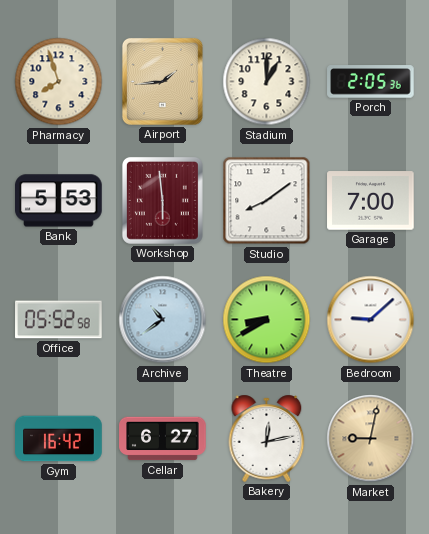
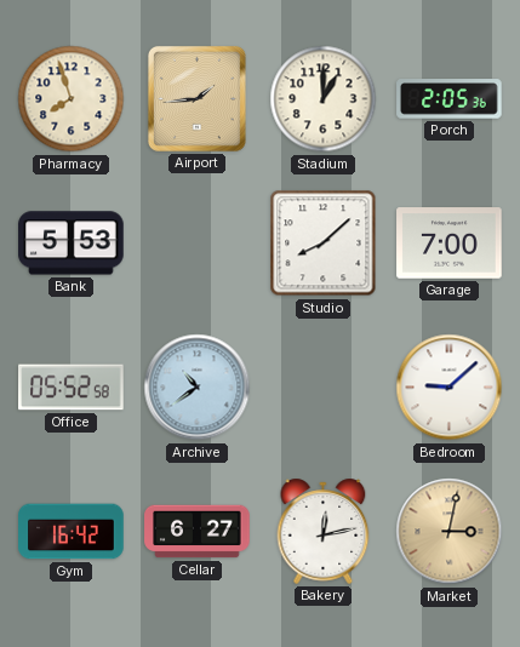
Workshop: 5:59 -> none
Studio: 8:09 -> 8:08
Theatre: 8:40 -> none
Market: 9:02 -> 3:02
